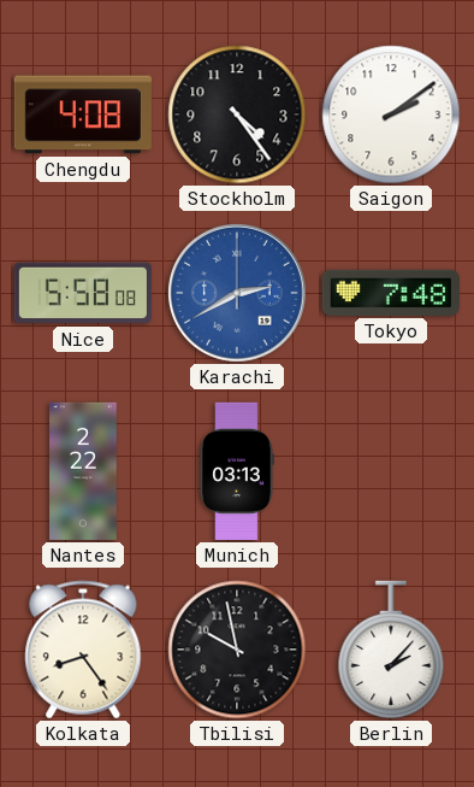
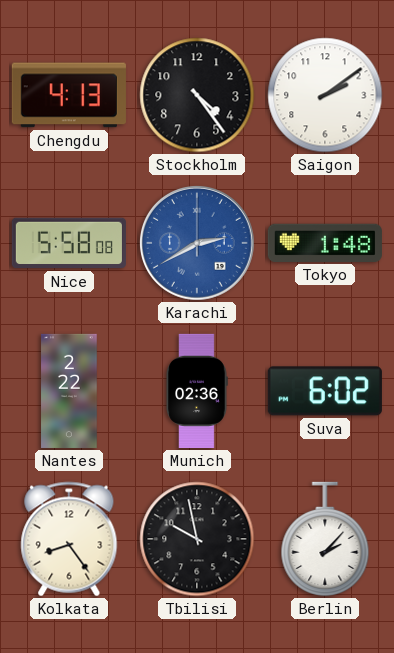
Chengdu: 4:08 -> 4:13
Tokyo: 7:48 -> 1:48
Munich: 03:13 -> 02:36
Suva: none -> 6:02
